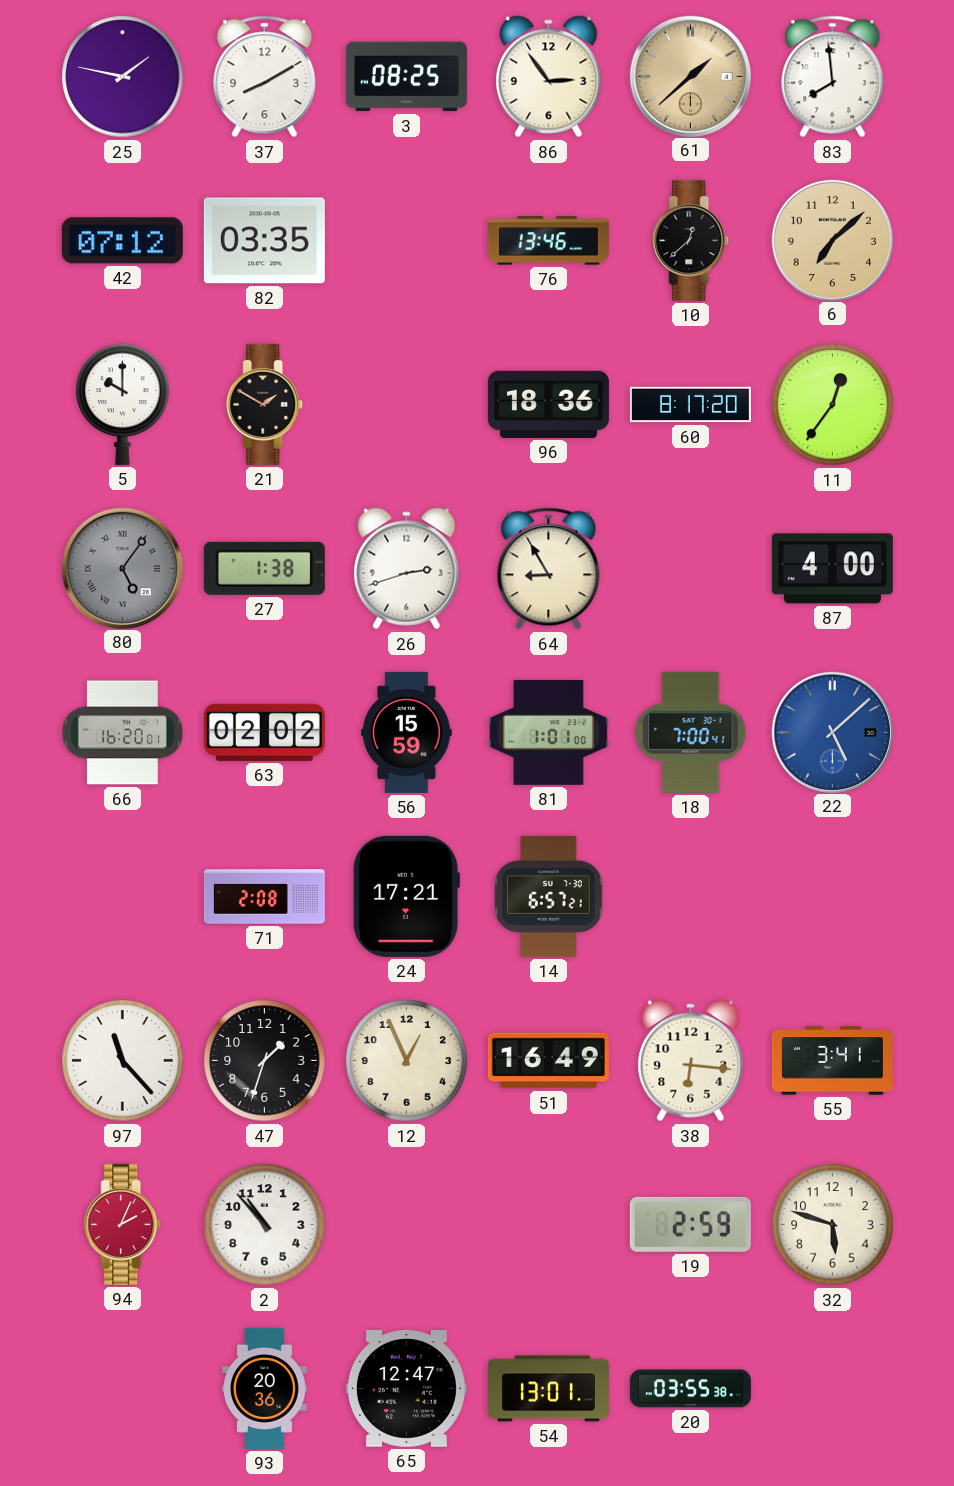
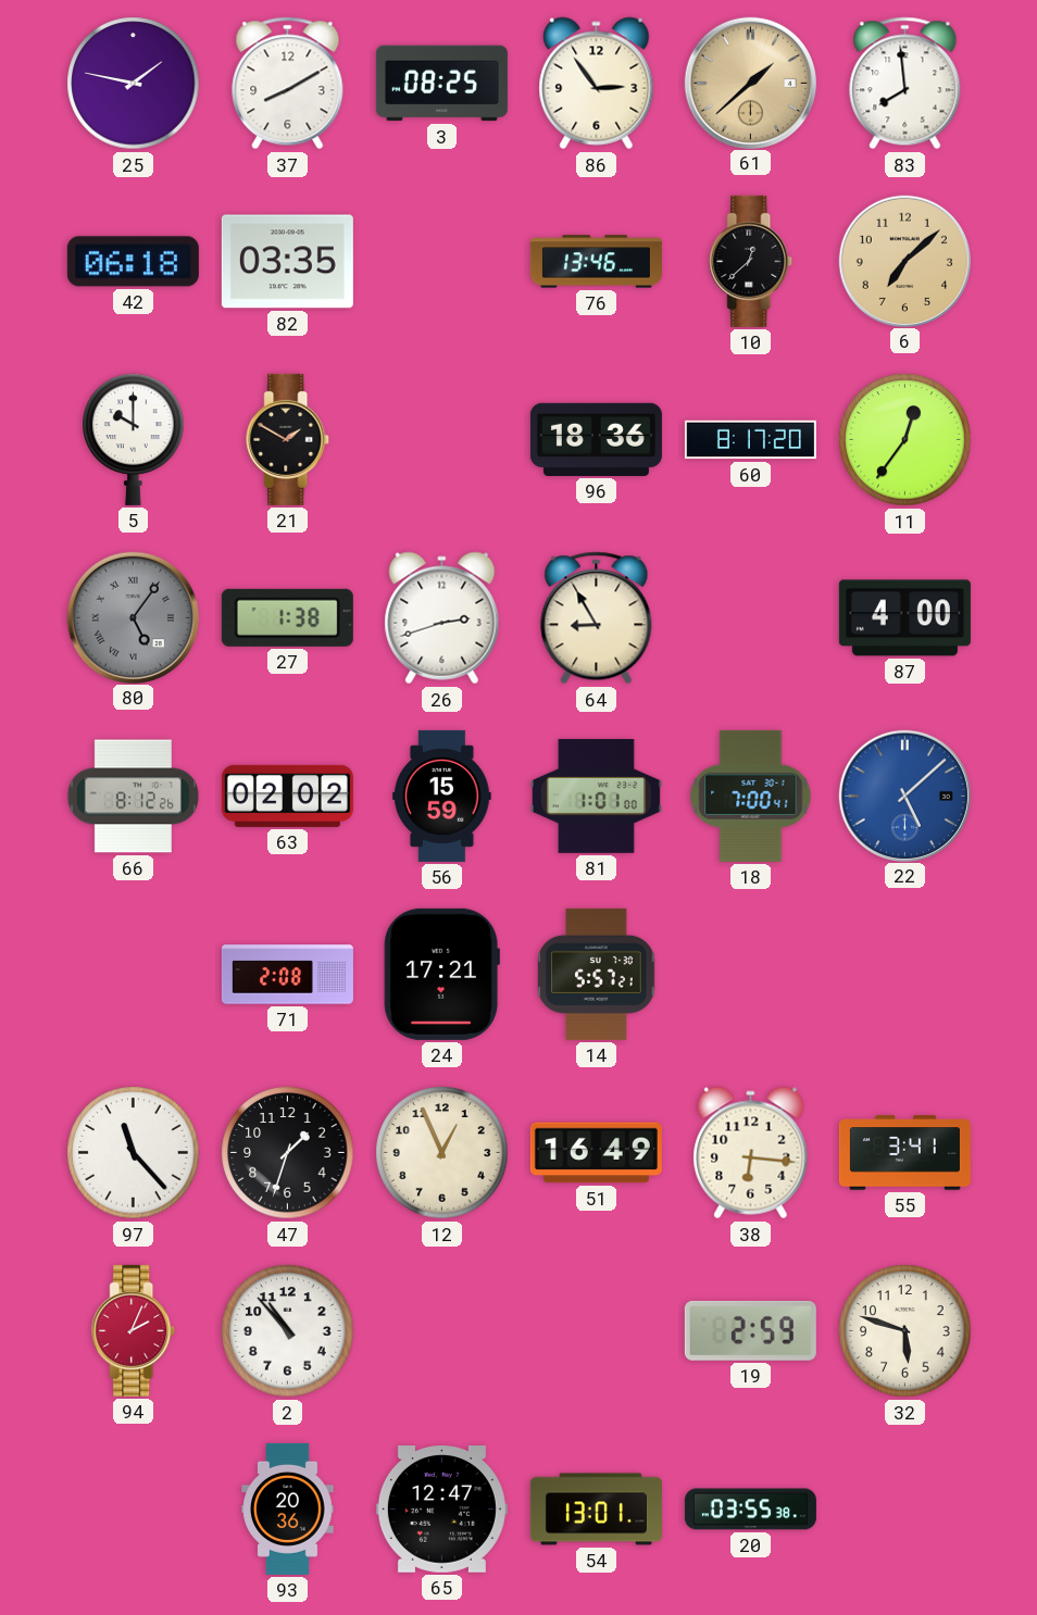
42: 07:12 -> 06:18
66: 16:20 -> 8:12
14: 6:57 -> 5:57
